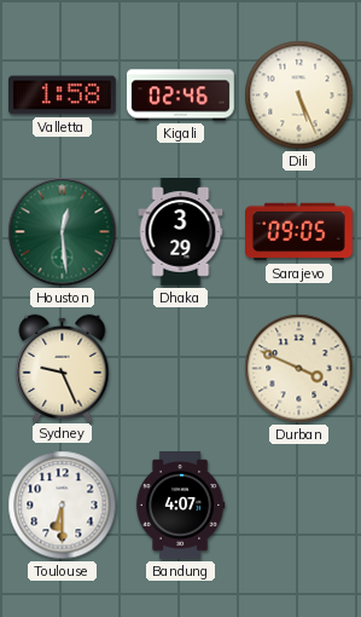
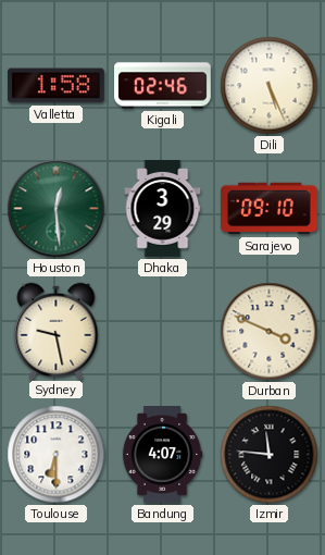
Sarajevo: 09:05 -> 09:10
Sydney: 9:26 -> 9:28
Izmir: none -> 11:46
